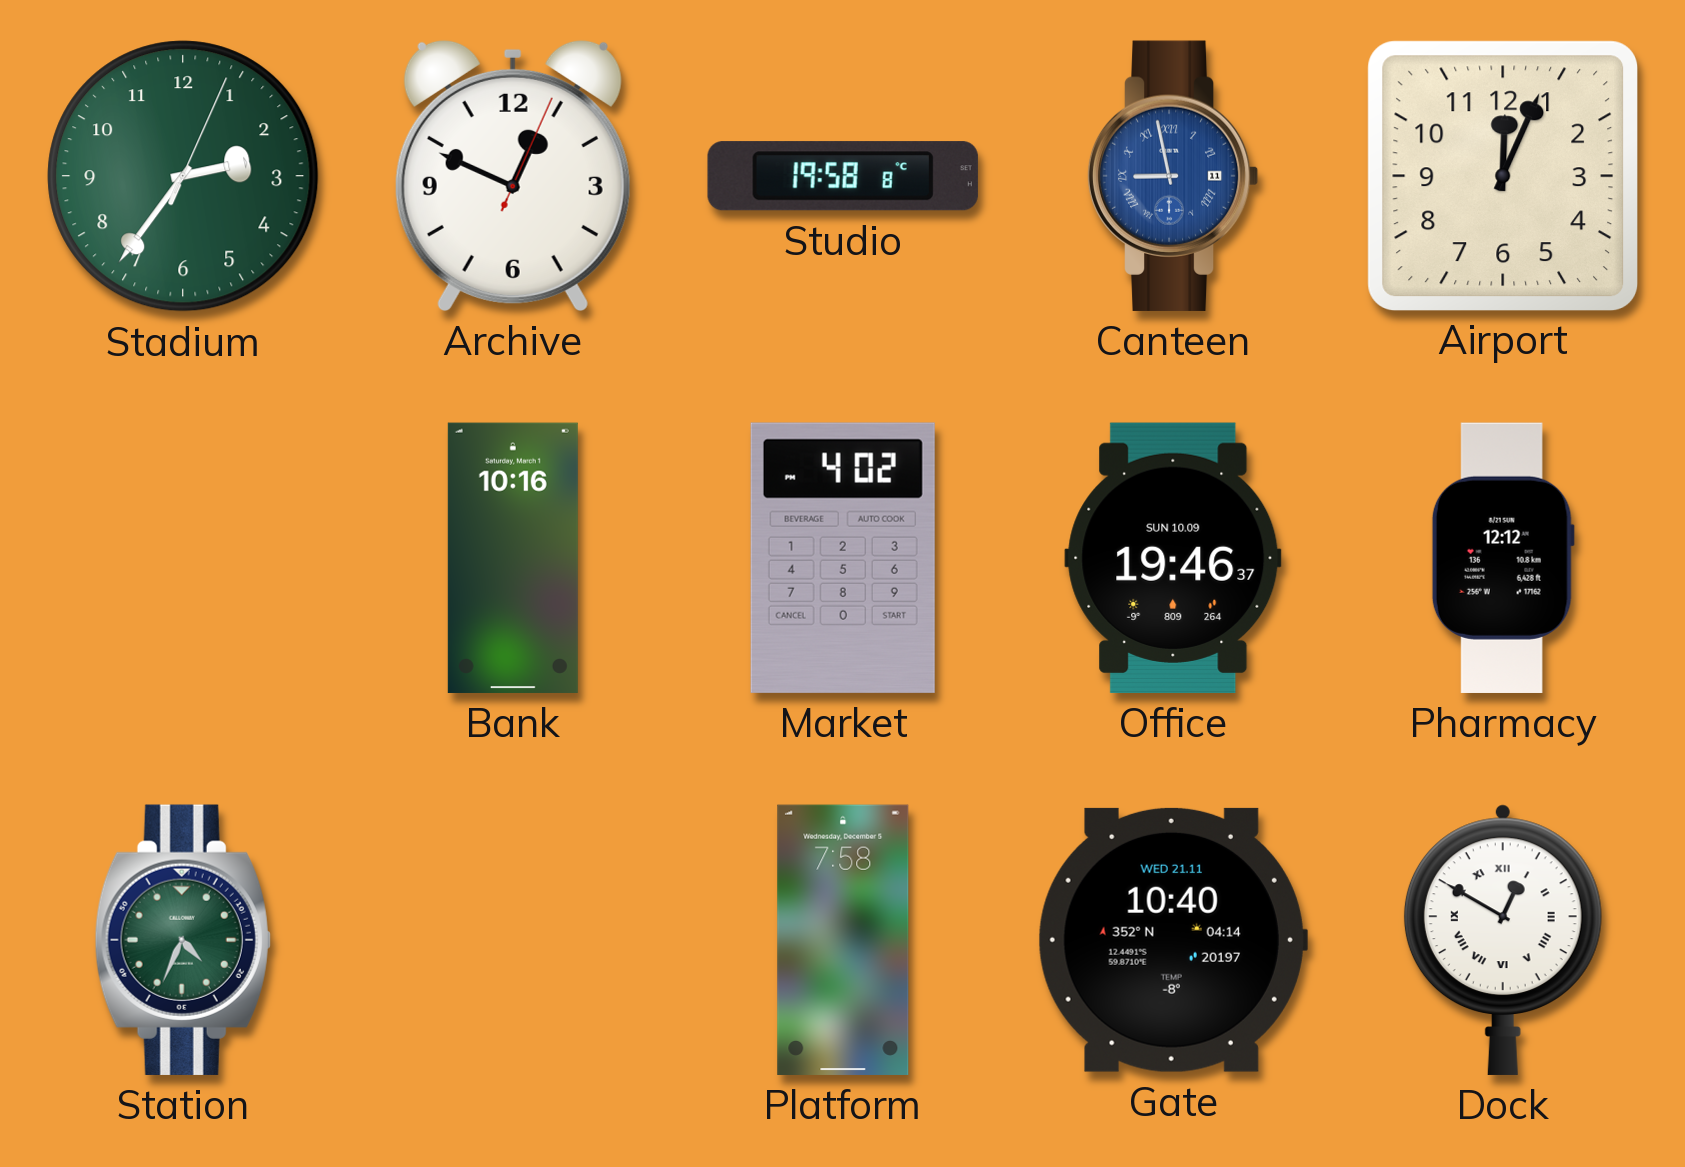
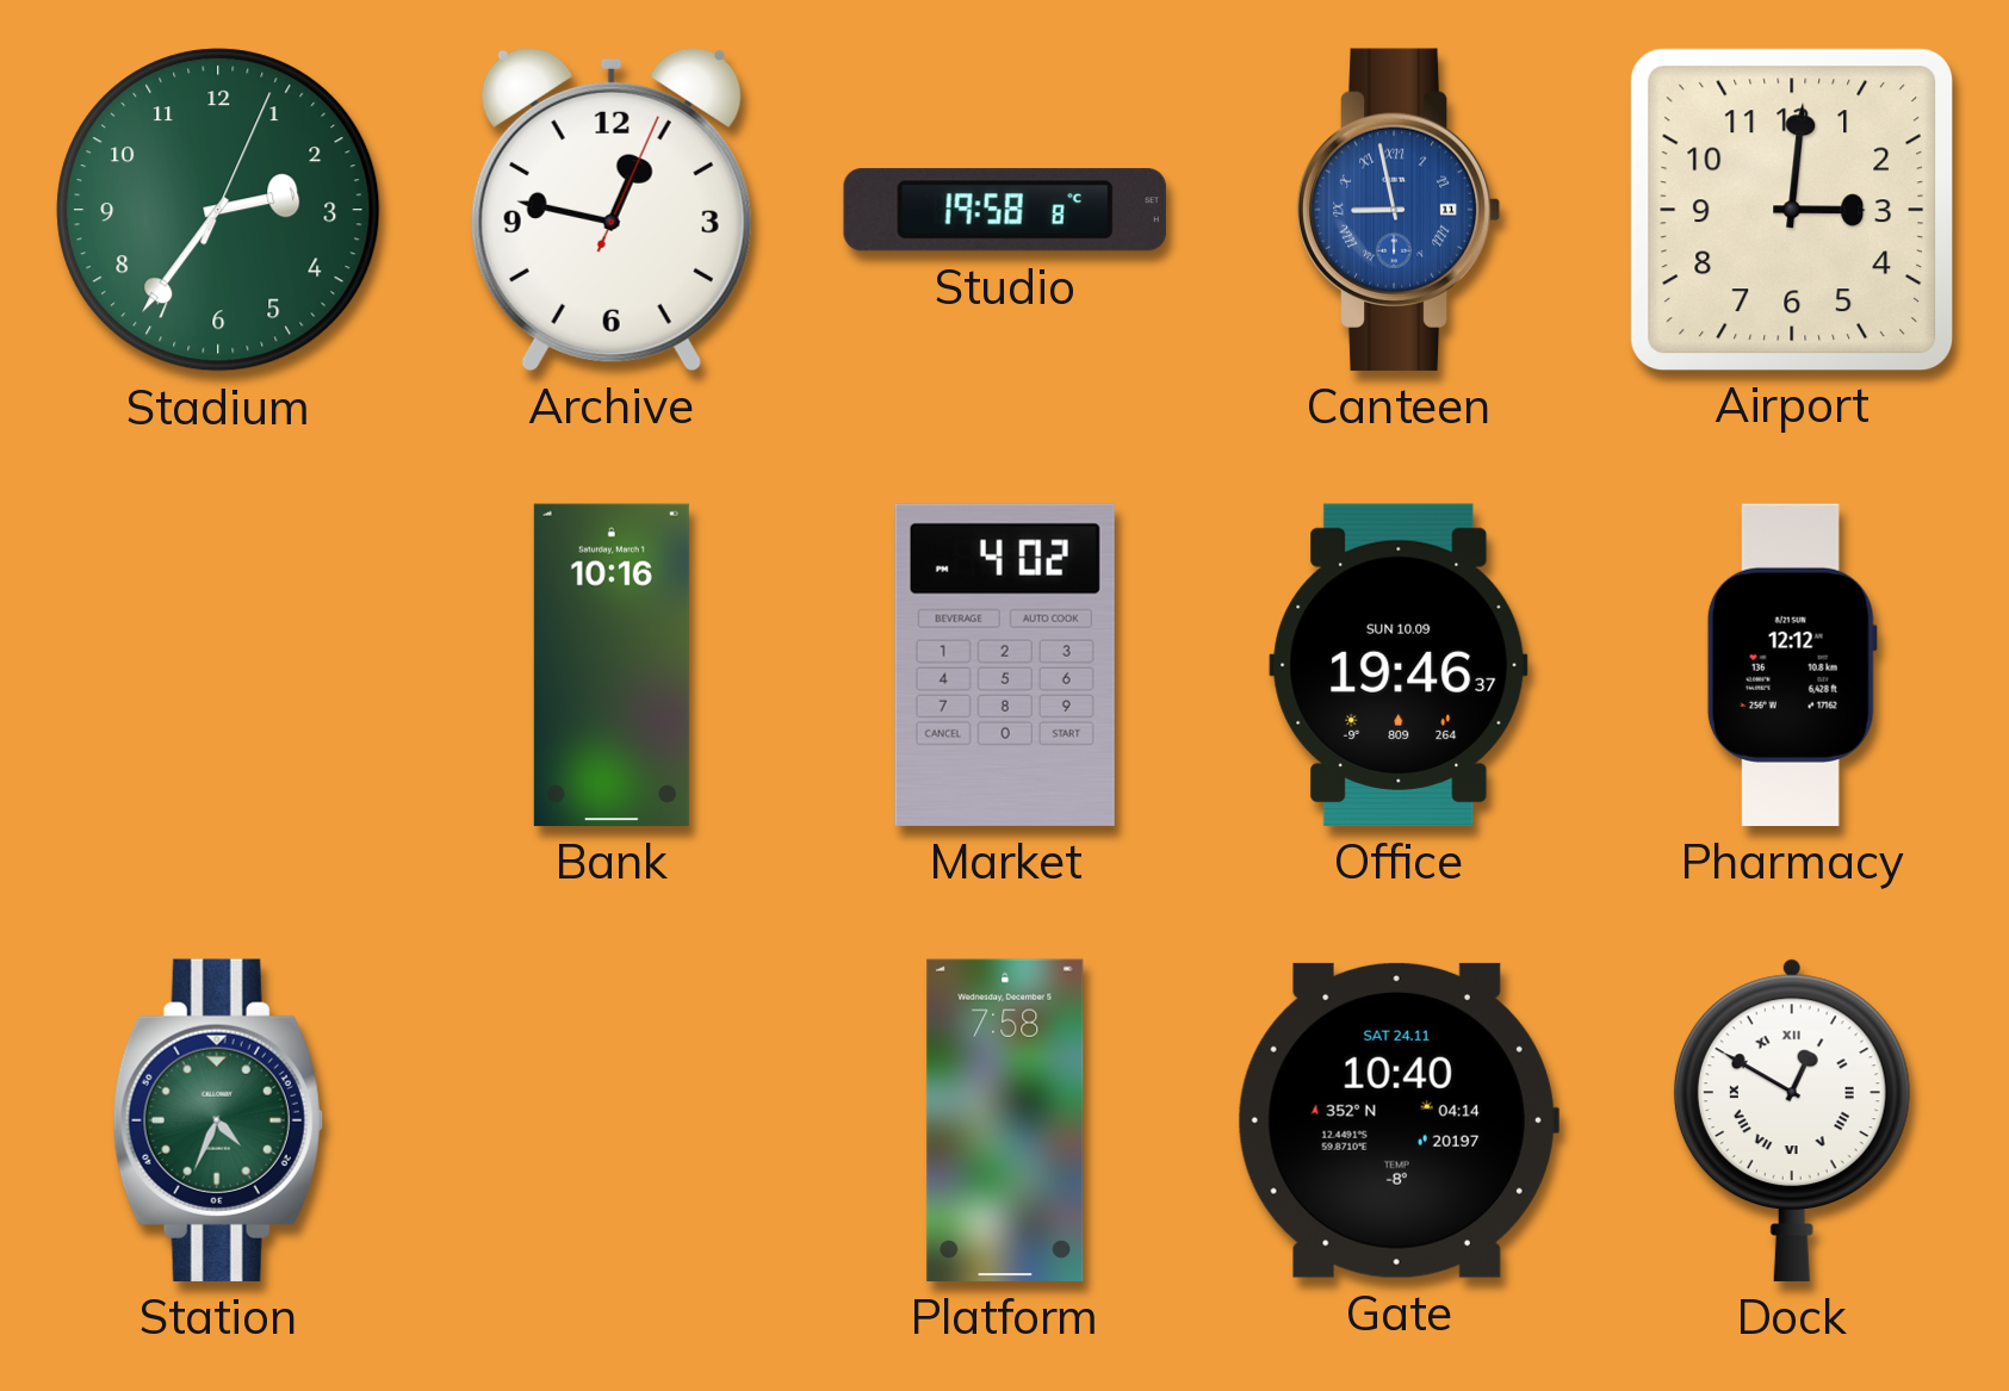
Archive: 12:49 -> 12:47
Airport: 12:04 -> 3:01
Gate date: WED 21.11 -> SAT 24.11
